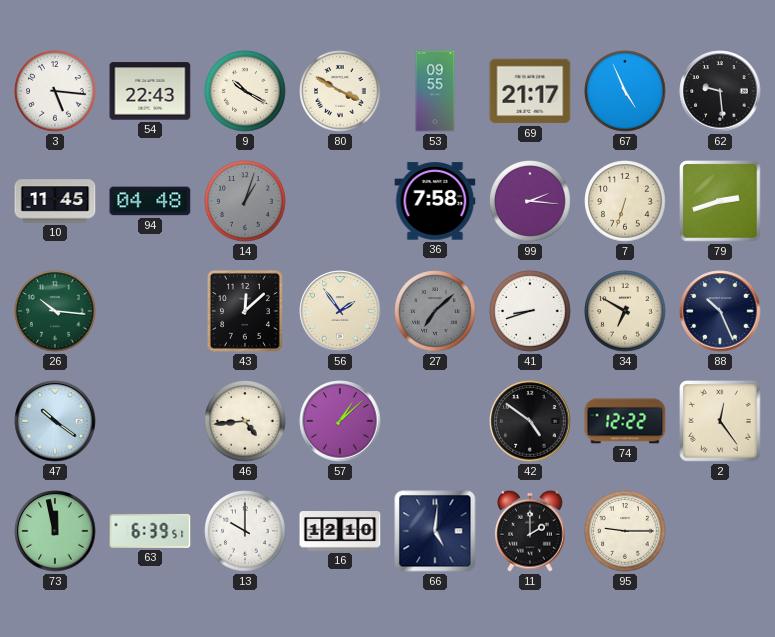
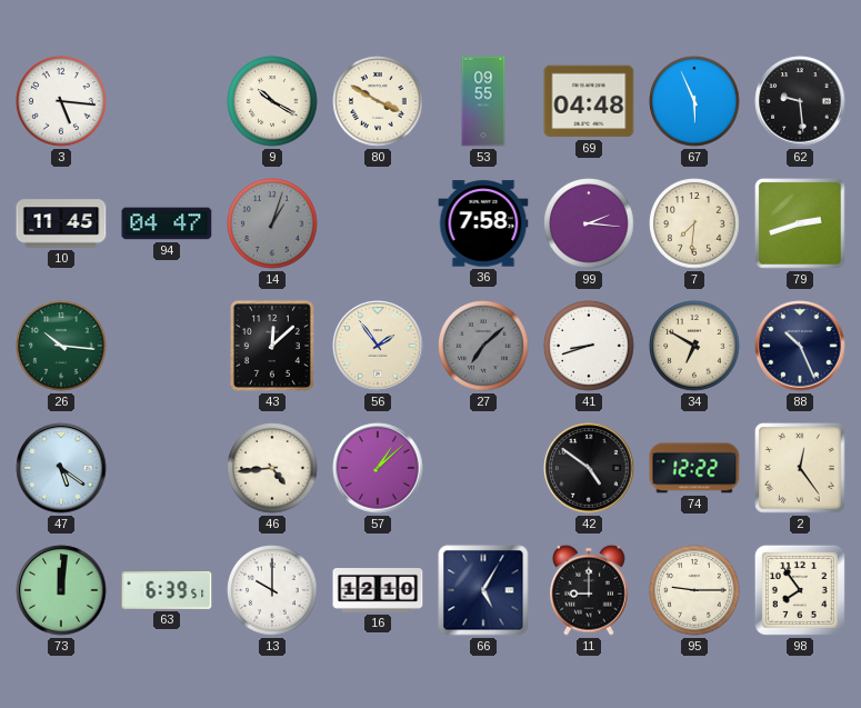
54: 22:43 -> none
69: 21:17 -> 04:48
67: 4:56 -> 5:56
94: 04:48 -> 04:47
7: 6:33 -> 7:31
47: 10:21 -> 5:21
73: 11:58 -> 12:01
66: 5:01 -> 5:05
11: 2:00 -> 9:00
98: none -> 7:54
